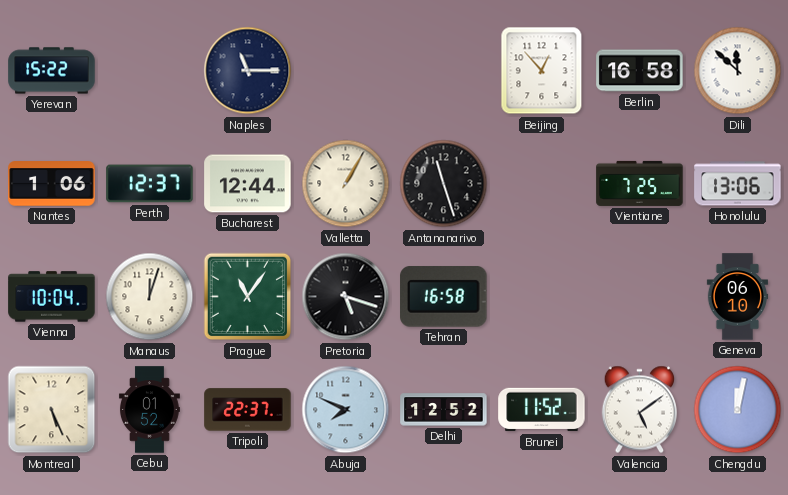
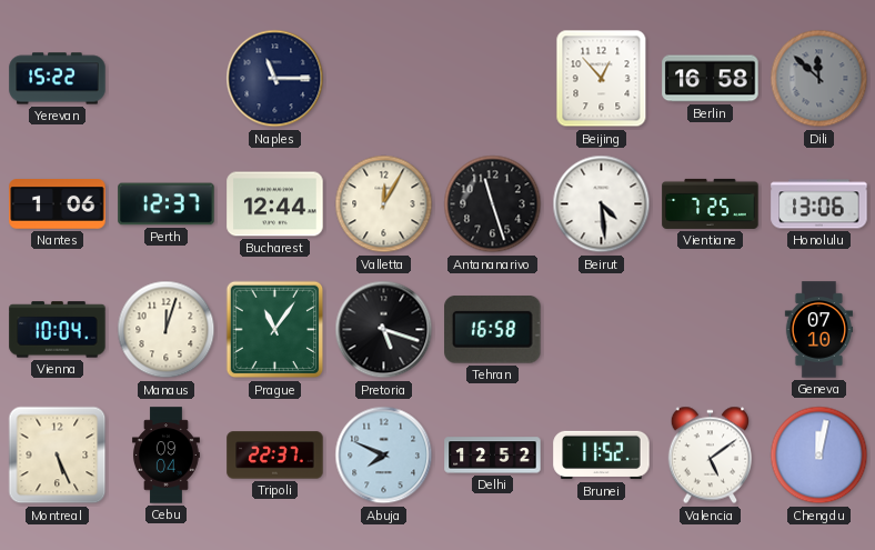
Dili dial: white -> grey
Valletta: 1:05 -> 12:05
Beirut: none -> 4:29
Geneva: 06:10 -> 07:10
Cebu: 01:52 -> 09:04
